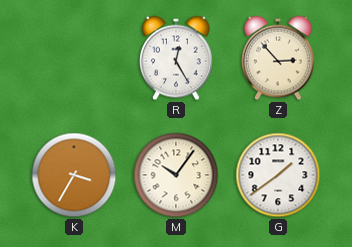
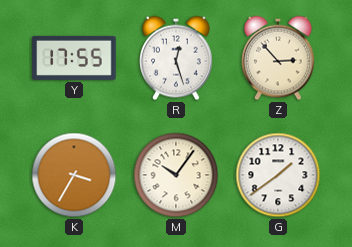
Y: none -> 17:55
R: 12:25 -> 12:27
